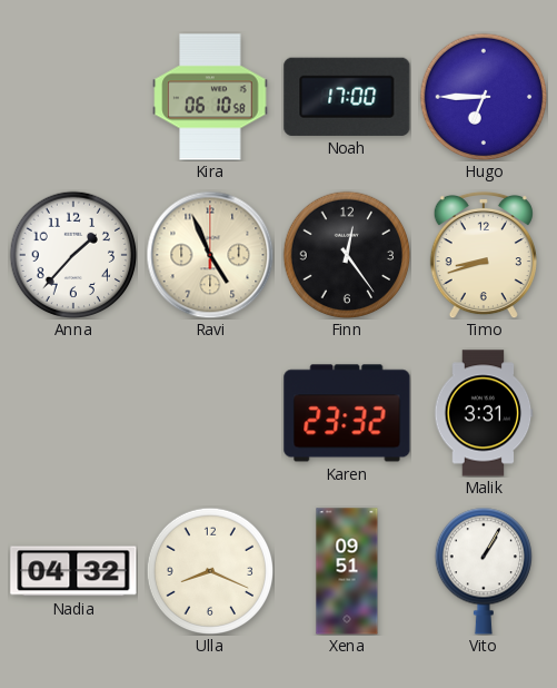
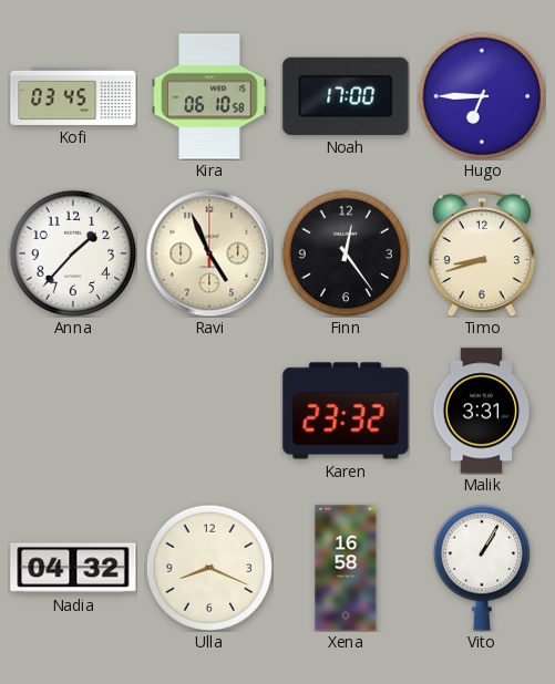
Kofi: none -> 03:45
Xena: 09:51 -> 16:58
